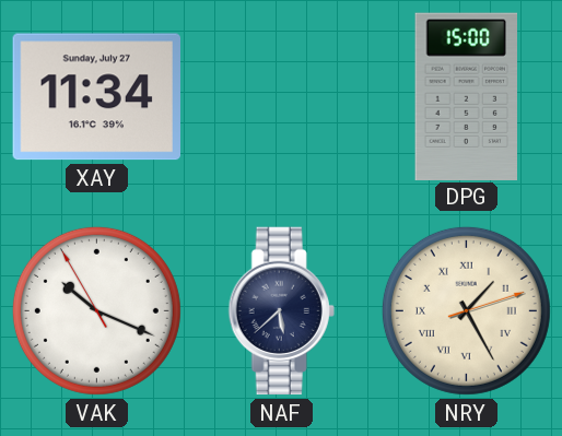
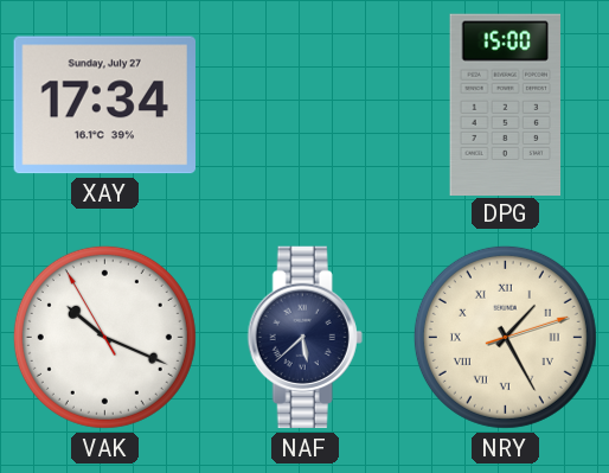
XAY: 11:34 -> 17:34
